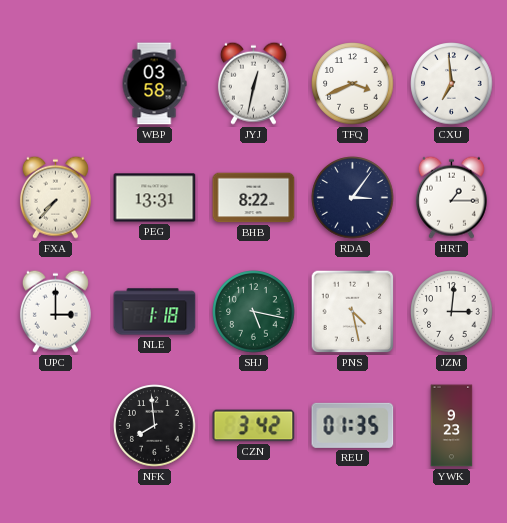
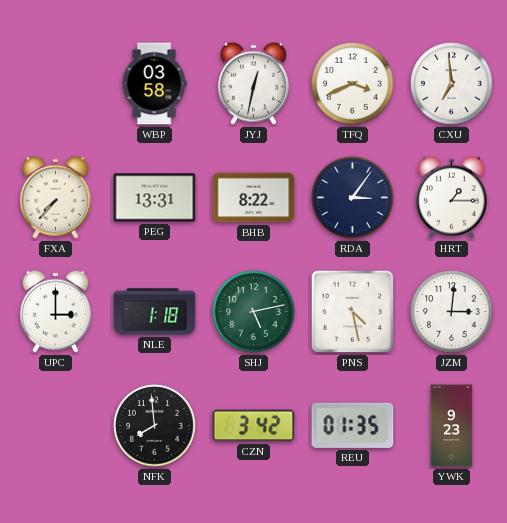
SHJ: 5:17 -> 5:13
